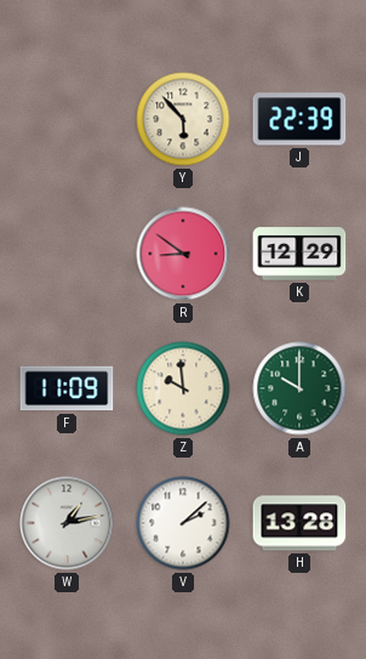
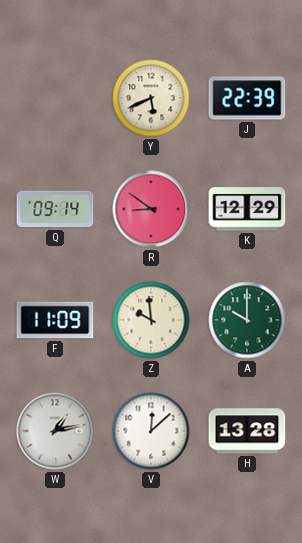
Y: 5:53 -> 5:41
Q: none -> 09:14
V: 2:08 -> 12:08
